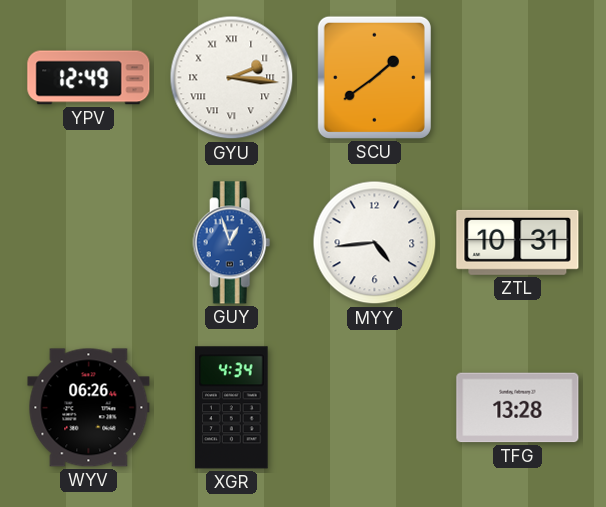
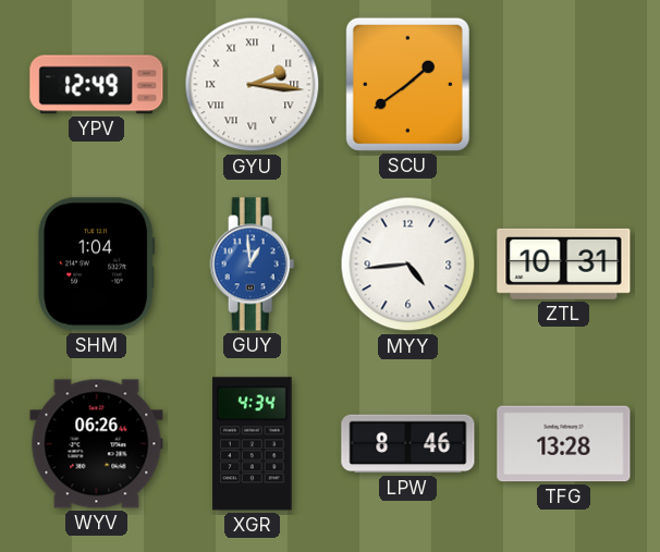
SHM: none -> 1:04
GUY: 12:57 -> 12:59
LPW: none -> 8:46
